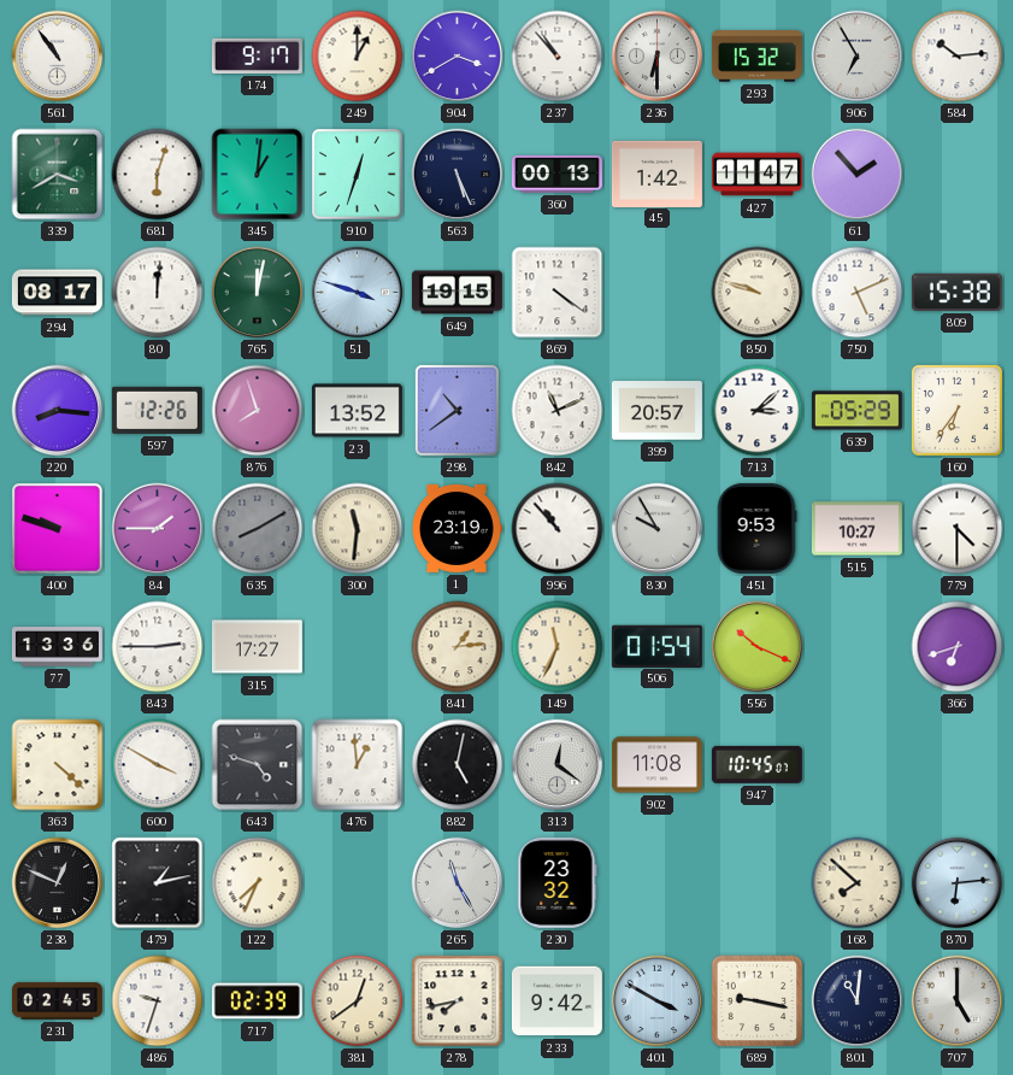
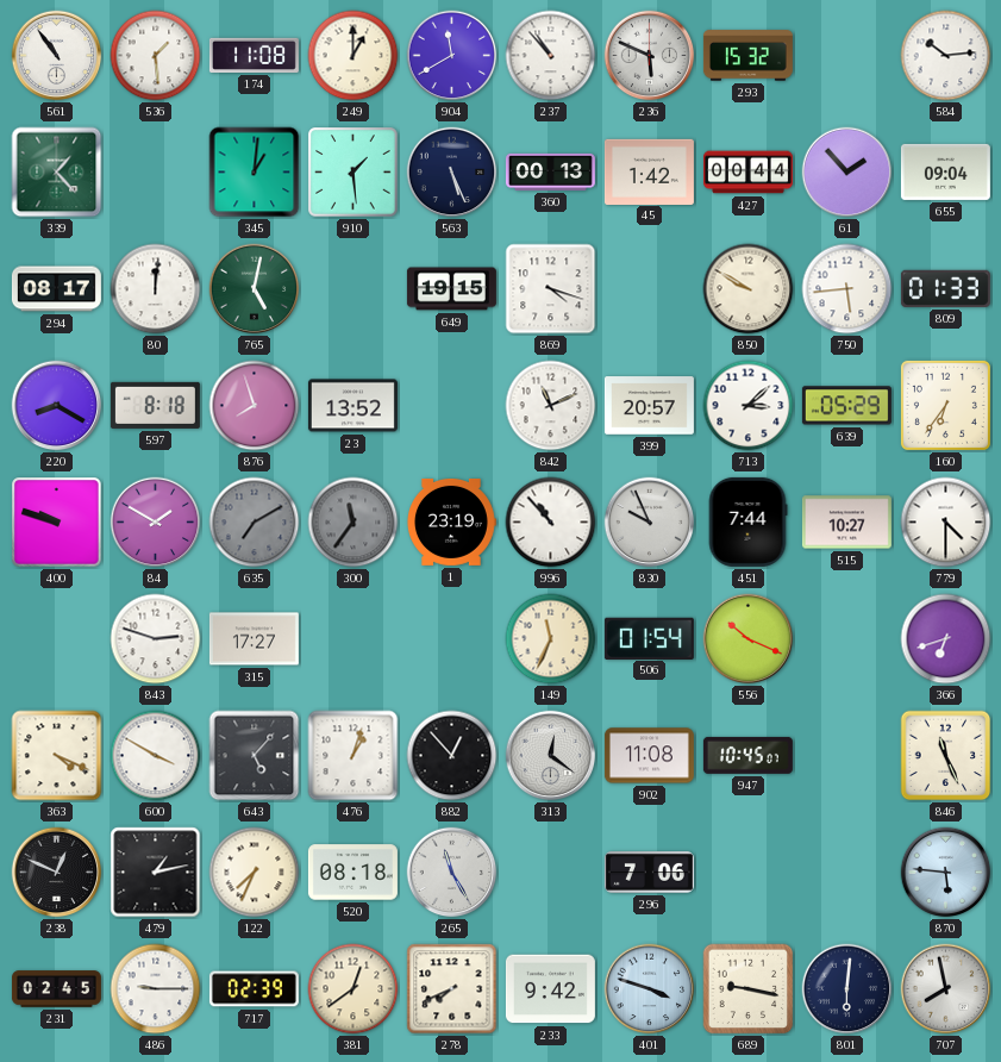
536: none -> 1:29
174: 9:17 -> 11:08
904: 3:40 -> 11:40
236: 6:30 -> 5:49
906: 6:55 -> none
339: 3:40 -> 1:23
681: 6:03 -> none
910: 12:33 -> 1:29
427: 11:47 -> 00:44
655: none -> 09:04
765: 12:02 -> 5:02
51: 3:48 -> none
869: 4:21 -> 4:18
850: 9:48 -> 9:50
750: 5:11 -> 5:44
809: 15:38 -> 01:33
220: 8:16 -> 8:20
597: 12:26 -> 8:18
298: 10:39 -> none
84: 1:45 -> 1:50
635: 8:10 -> 7:10
300: 11:31 -> 11:36
300 dial: cream -> grey
830: 9:55 -> 9:56
451: 9:53 -> 7:44
77: 13:36 -> none
843: 2:45 -> 2:48
841: 1:14 -> none
363: 4:22 -> 4:19
643: 4:48 -> 5:07
476: 12:59 -> 1:03
882: 5:02 -> 12:53
846: none -> 11:26
520: none -> 08:18
230: 23:32 -> none
296: none -> 7:06
168: 7:52 -> none
870: 6:14 -> 5:46
486: 9:33 -> 9:15
278: 7:43 -> 7:41
401: 3:50 -> 3:48
801: 11:01 -> 6:01
707: 5:00 -> 7:58
